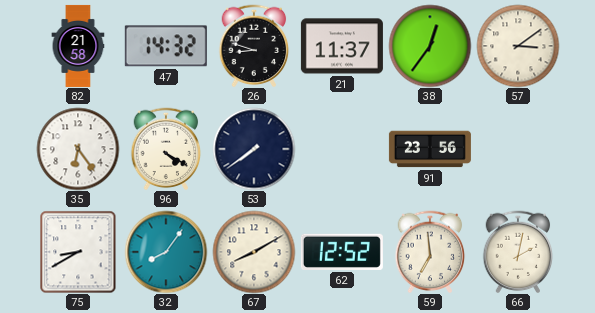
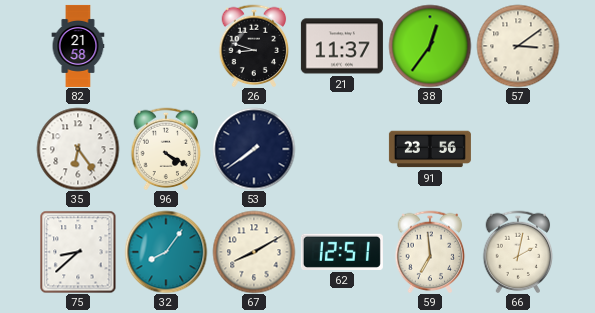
47: 14:32 -> none
75: 8:40 -> 8:38
62: 12:52 -> 12:51
